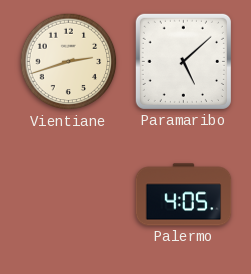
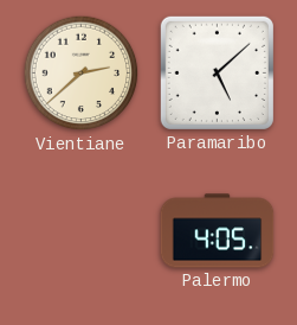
Vientiane: 2:42 -> 2:38
